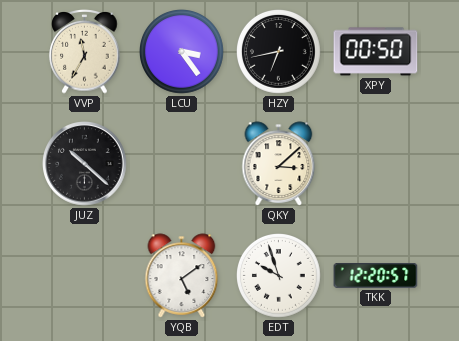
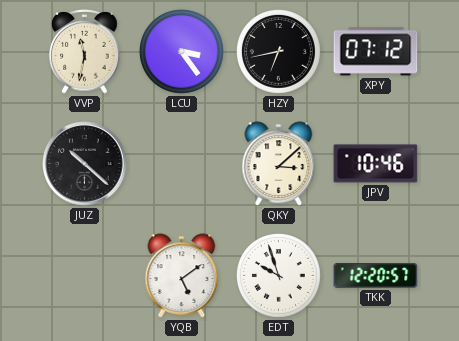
VVP: 11:35 -> 11:32
XPY: 00:50 -> 07:12
JPV: none -> 10:46
